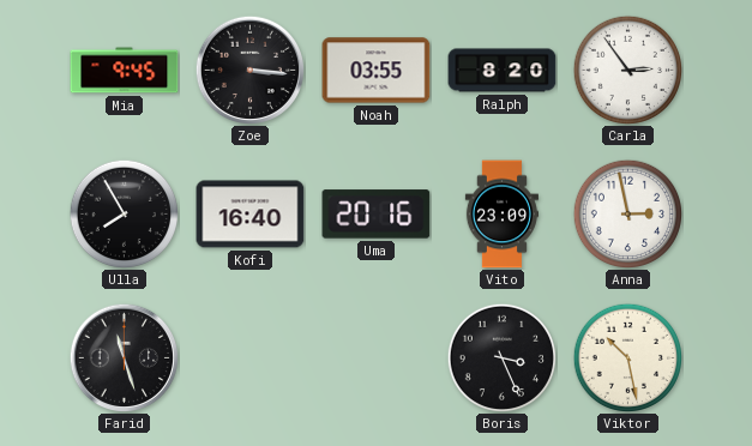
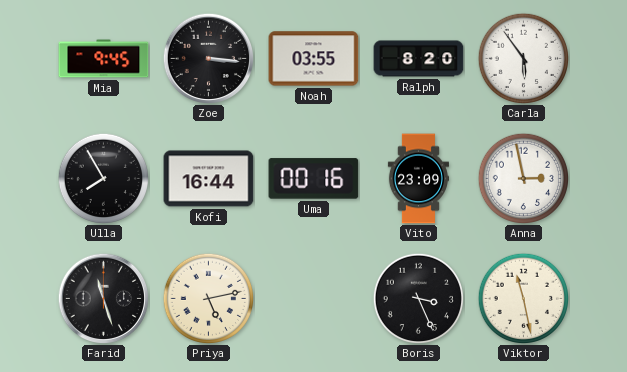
Carla: 2:54 -> 5:54
Kofi: 16:40 -> 16:44
Uma: 20:16 -> 00:16
Priya: none -> 5:13
Viktor: 10:28 -> 11:28
